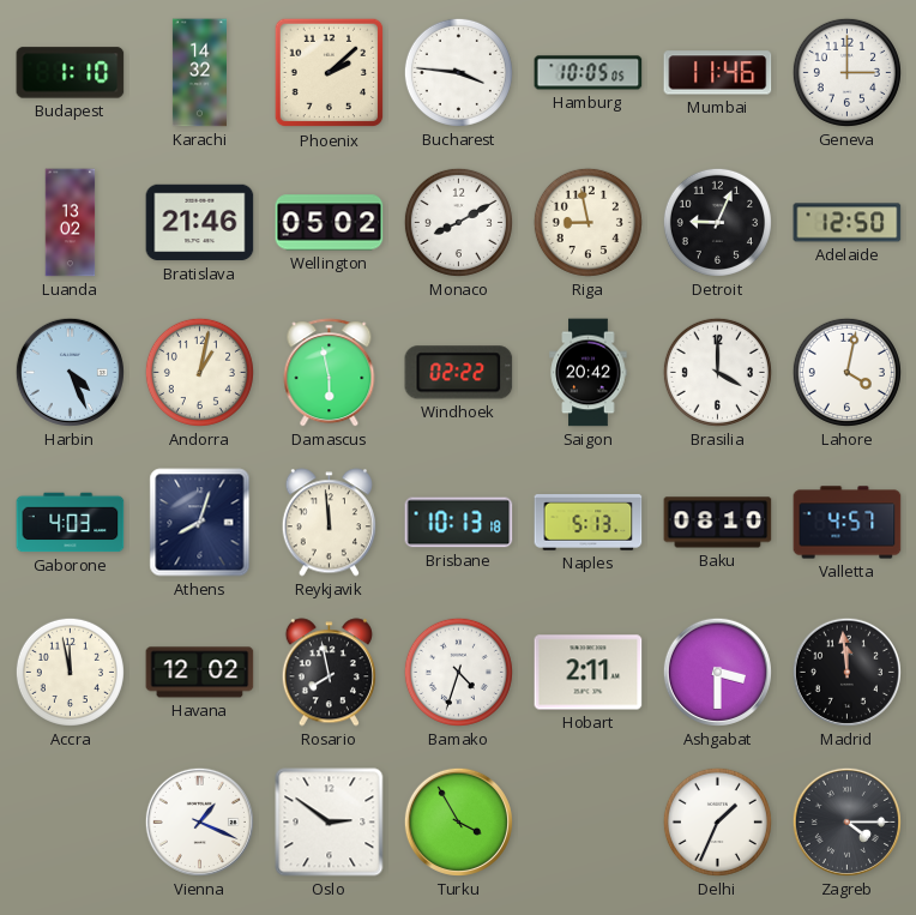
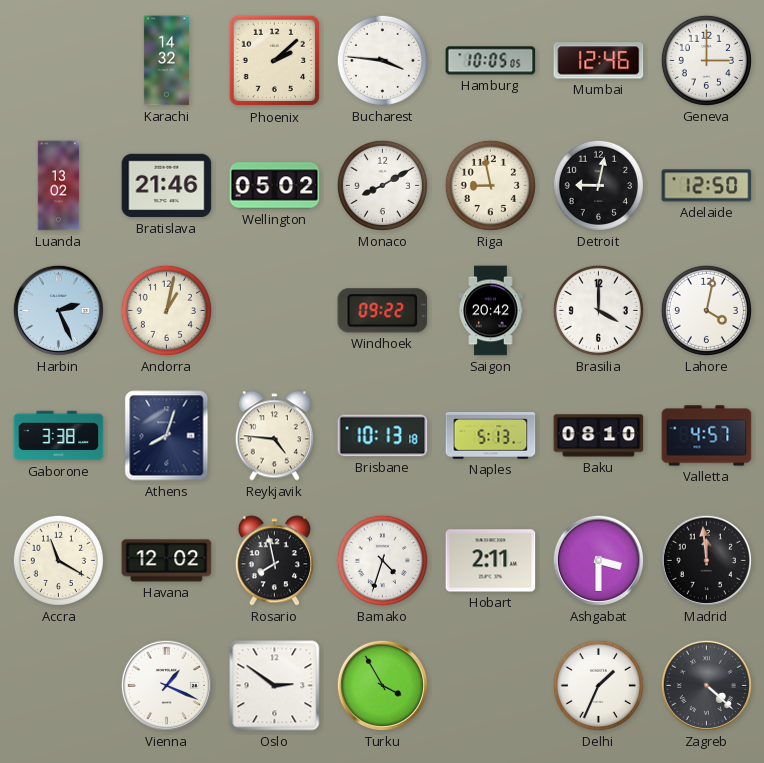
Budapest: 1:10 -> none
Mumbai: 11:46 -> 12:46
Detroit: 9:04 -> 9:02
Harbin: 4:26 -> 2:26
Damascus: 5:58 -> none
Windhoek: 02:22 -> 09:22
Gaborone: 4:03 -> 3:38
Reykjavik: 11:59 -> 4:46
Accra: 11:58 -> 11:20
Zagreb: 4:15 -> 4:22
